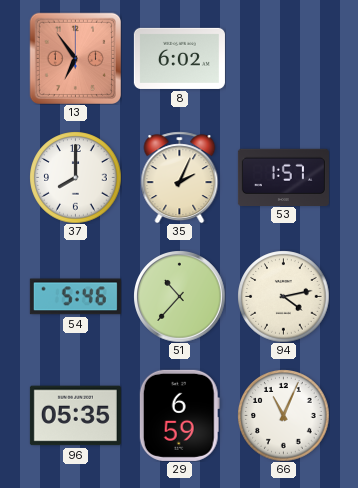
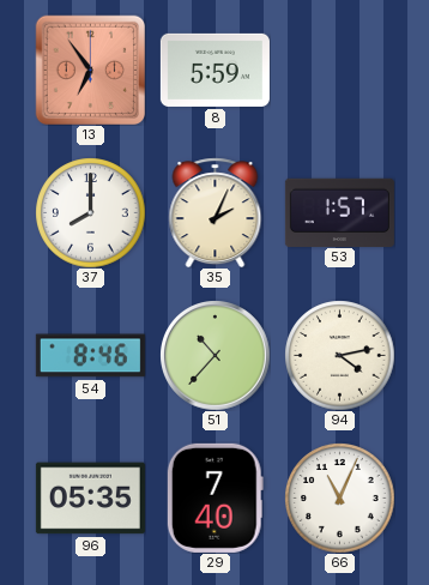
8: 6:02 -> 5:59
54: 5:46 -> 8:46
29: 6:59 -> 7:40
